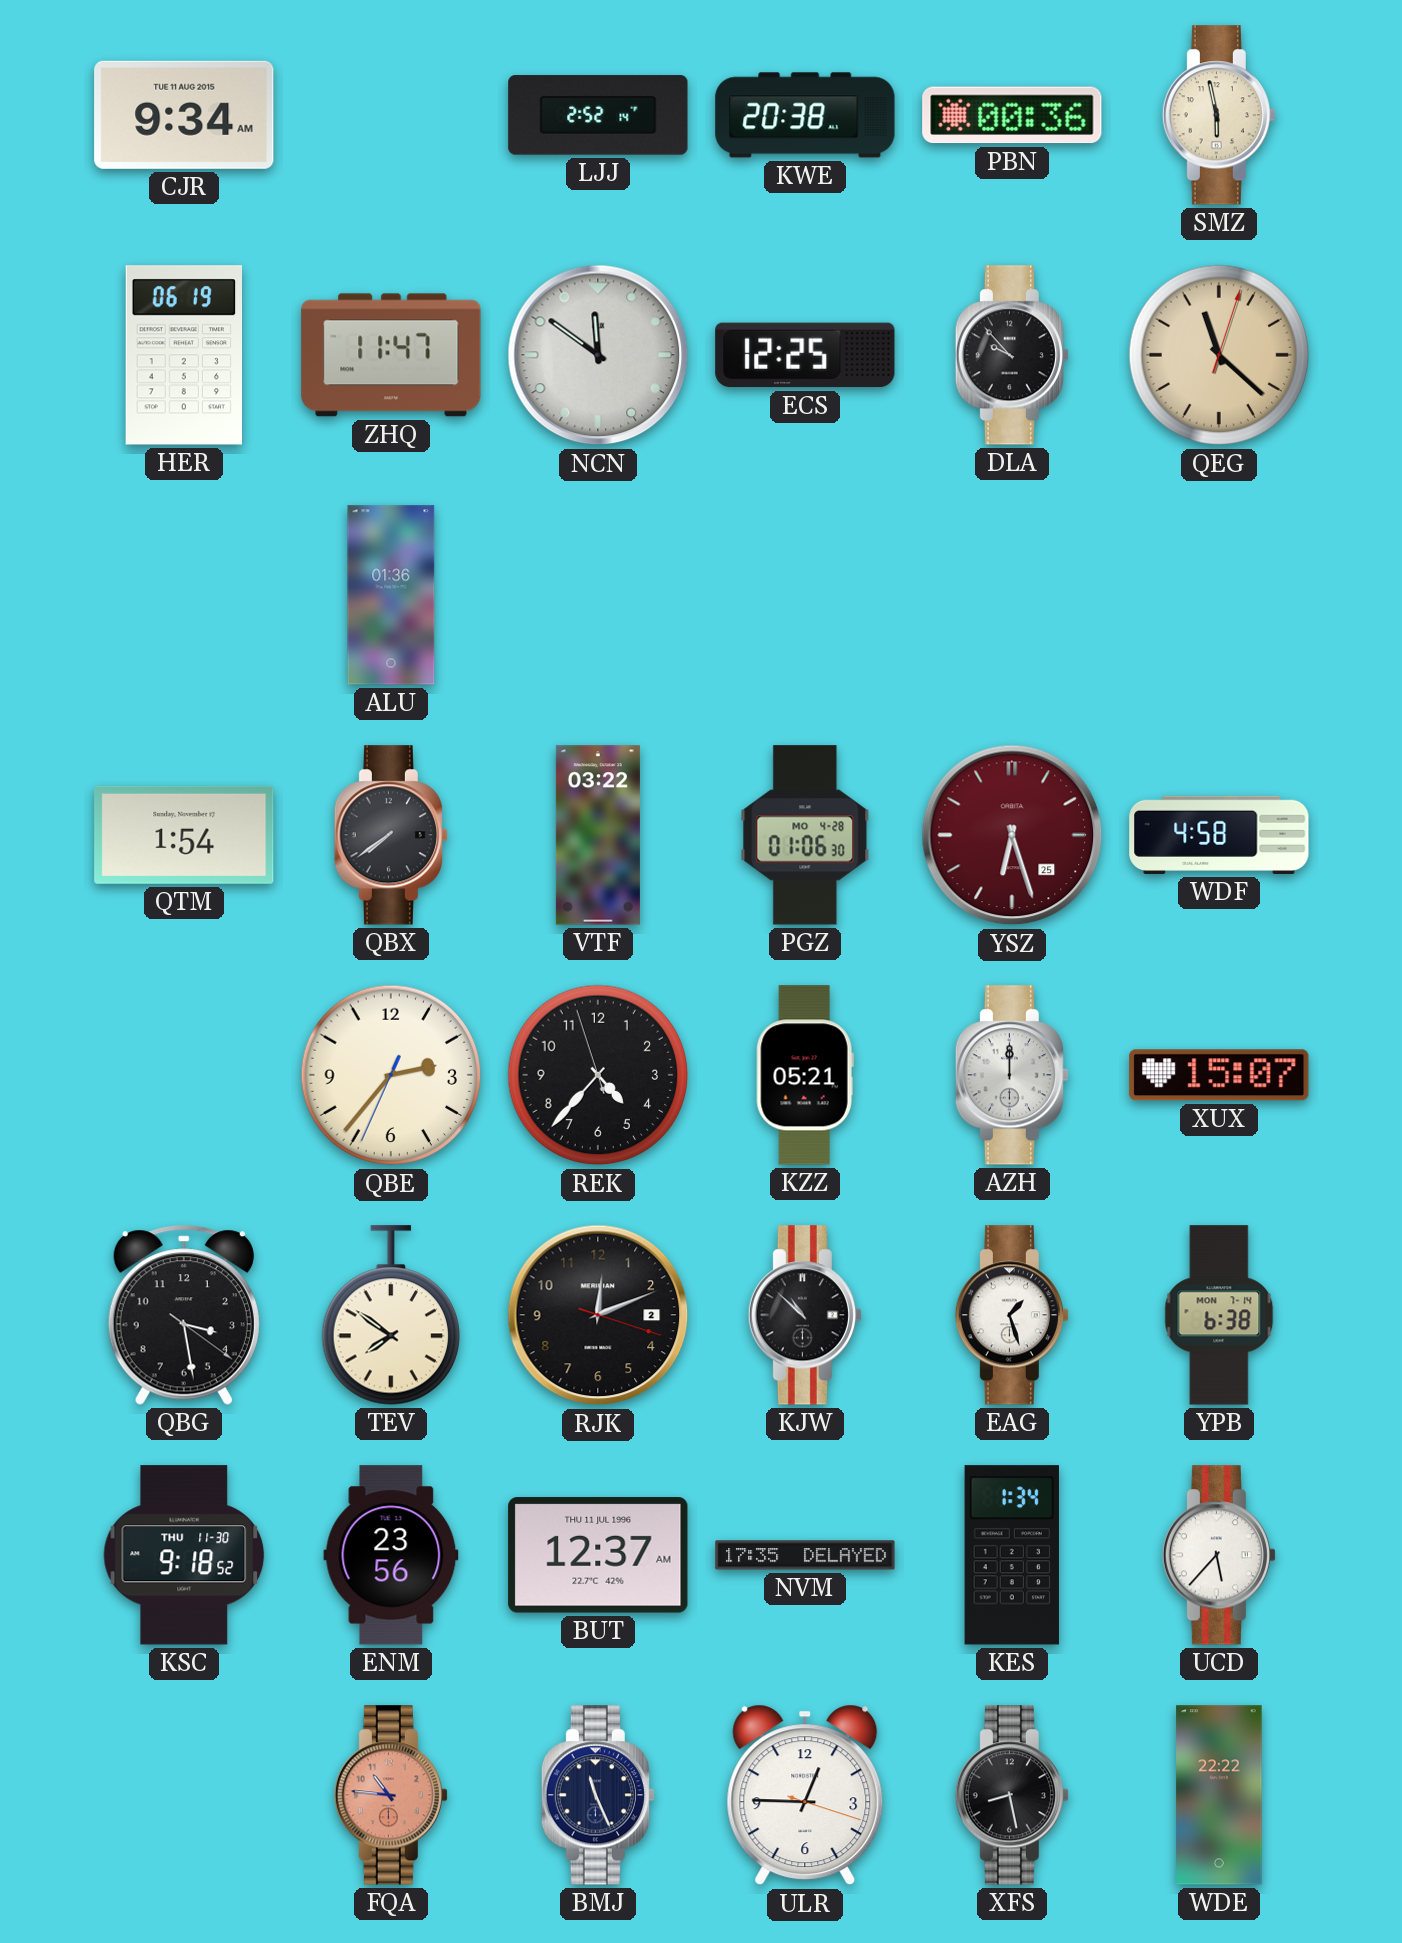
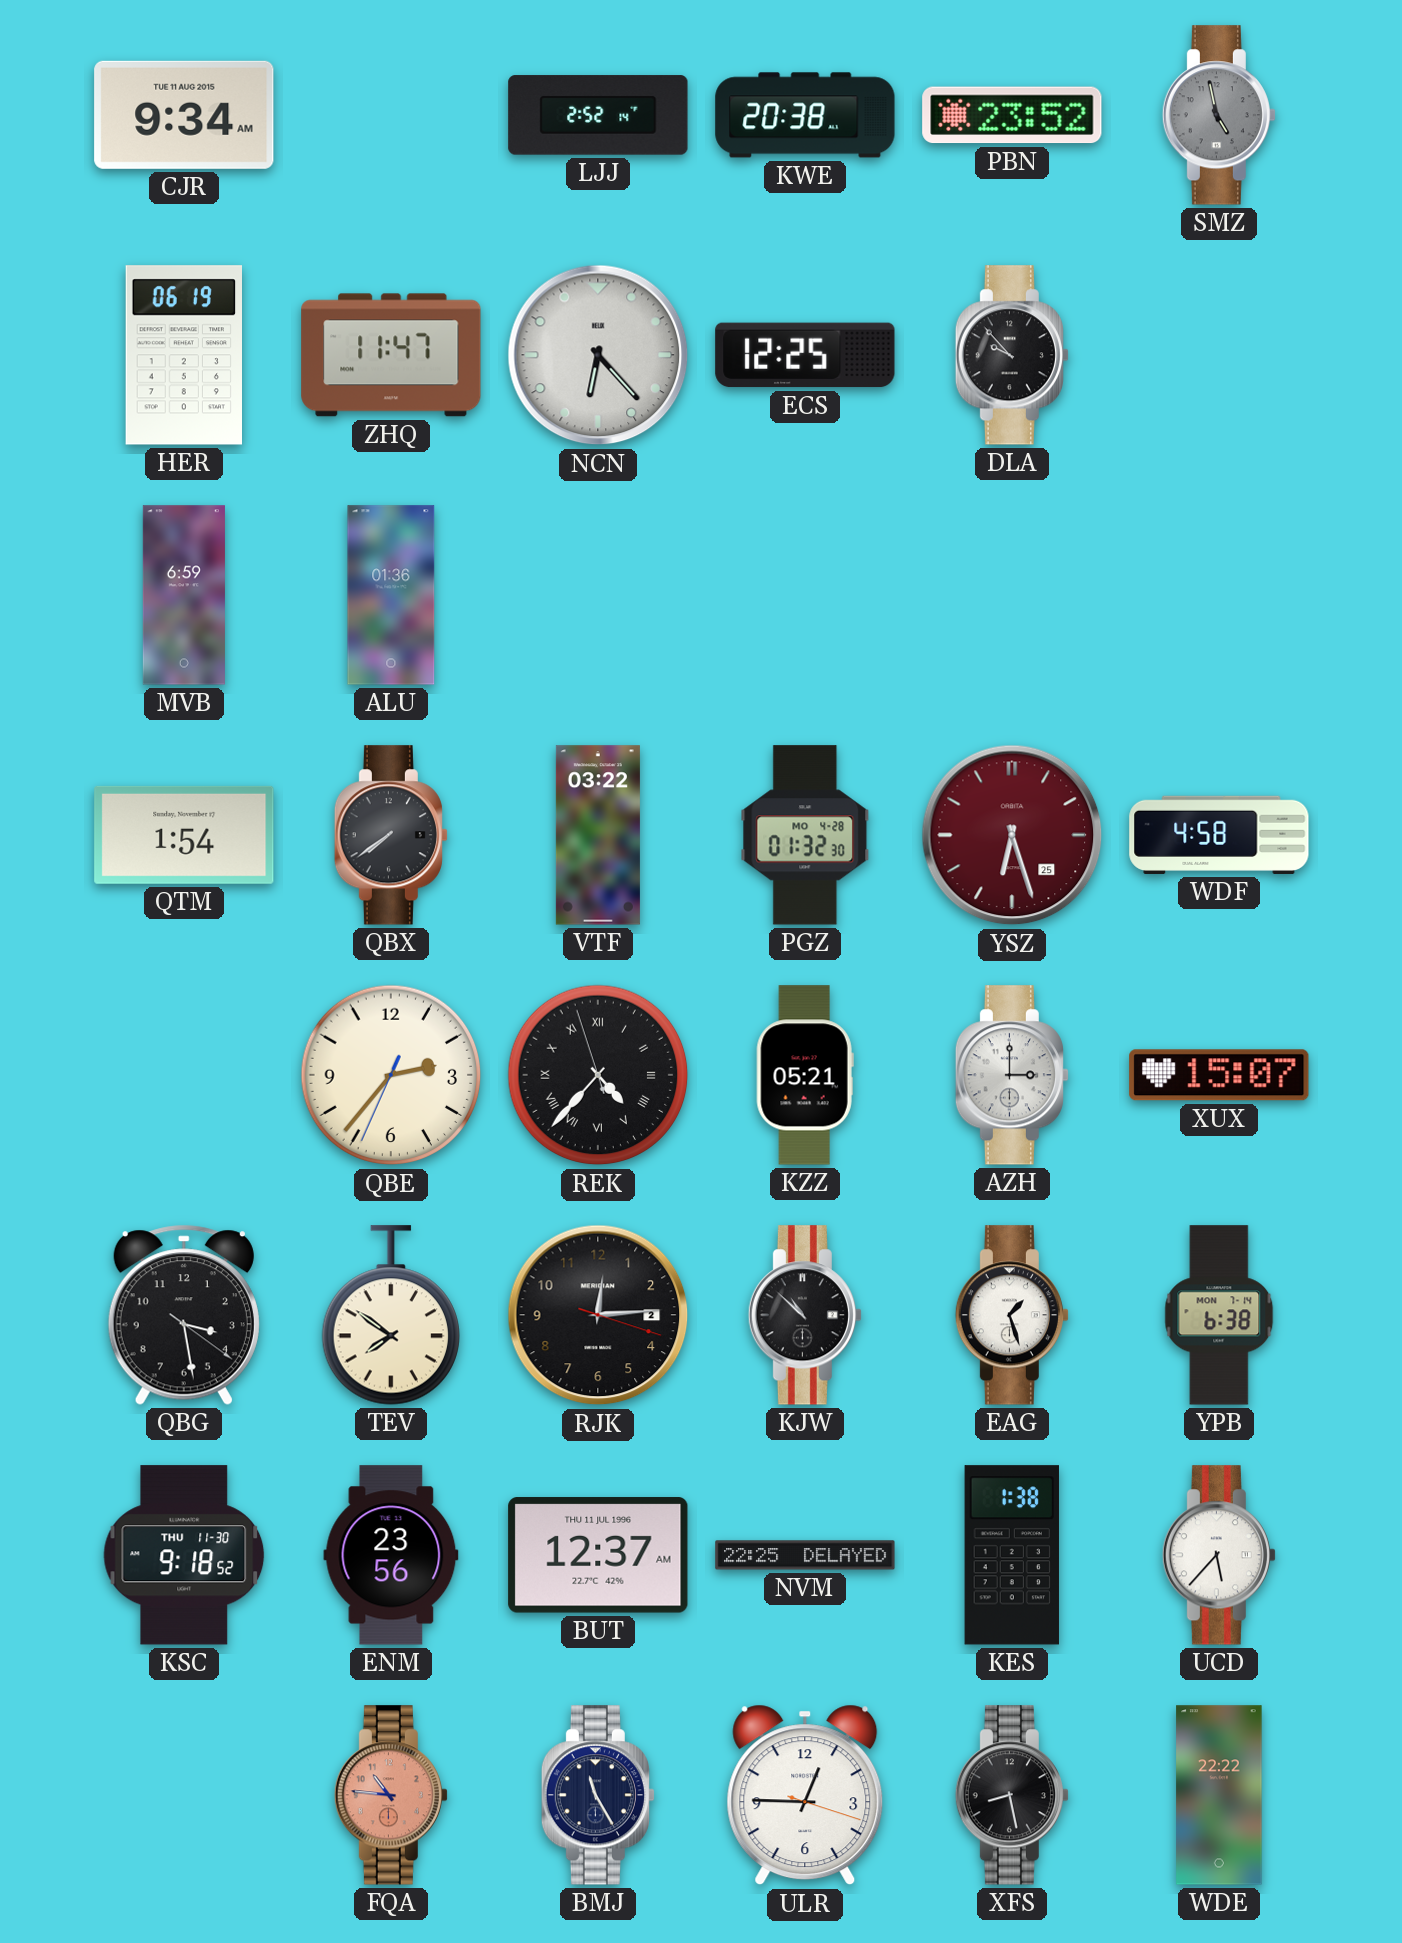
PBN: 00:36 -> 23:52
SMZ: 5:58 -> 4:58
SMZ dial: cream -> grey
NCN: 11:51 -> 6:23
QEG: 11:22 -> none
MVB: none -> 6:59
PGZ: 01:06 -> 01:32
REK numerals: Arabic -> Roman
AZH: 12:00 -> 3:00
RJK: 12:11 -> 12:14
NVM: 17:35 -> 22:25
KES: 1:34 -> 1:38
BMJ: 11:26 -> 11:25
